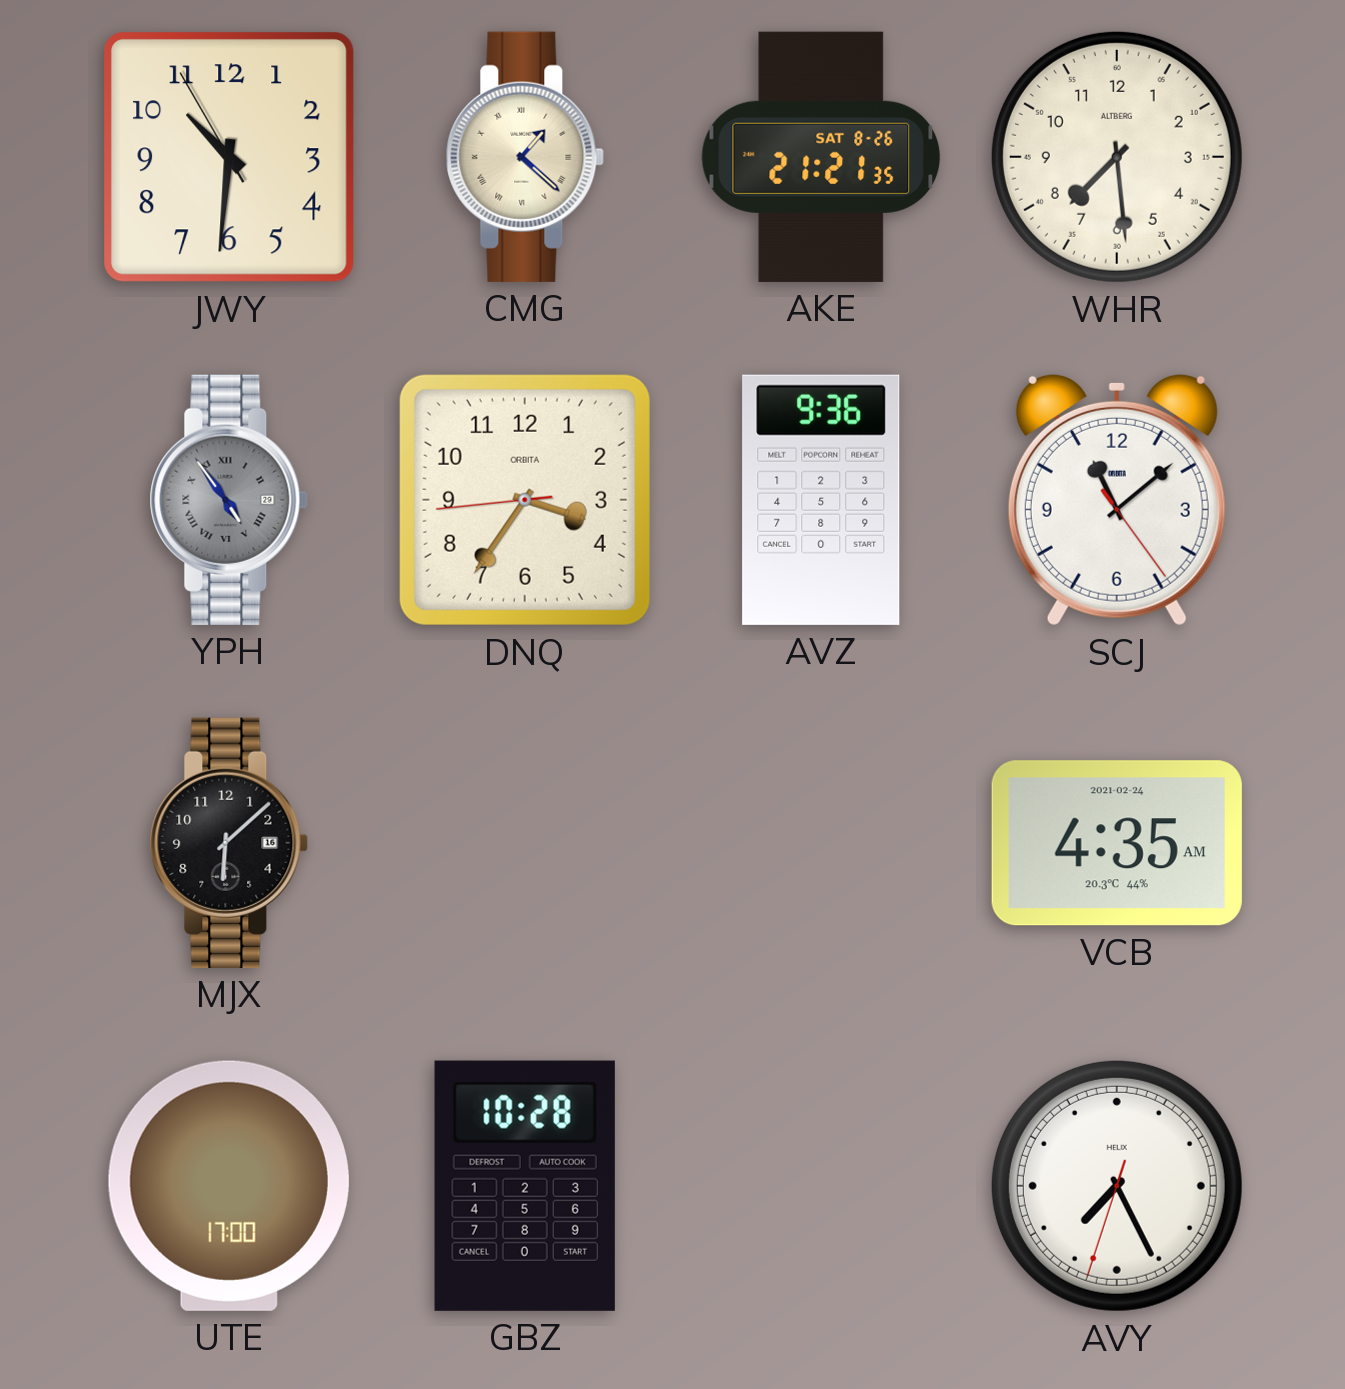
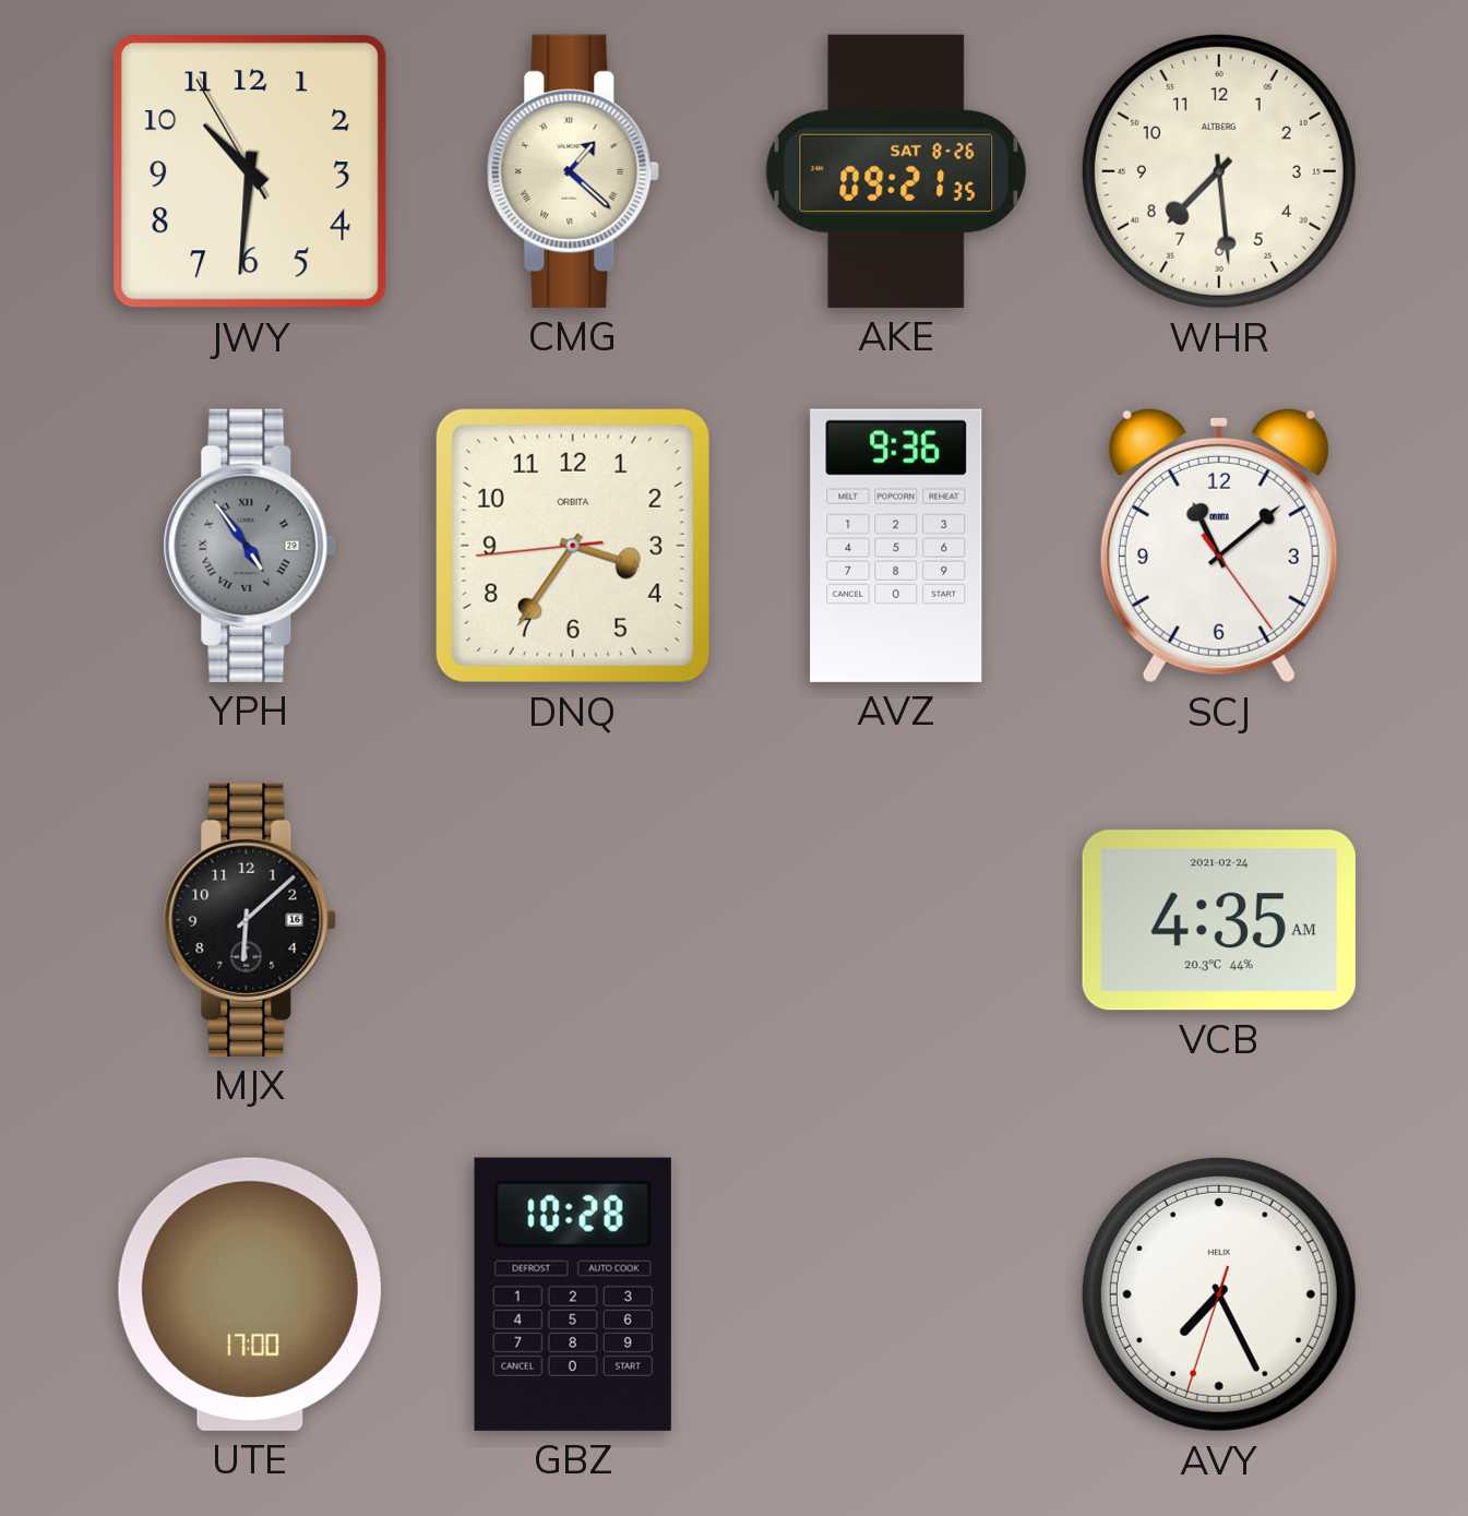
AKE: 21:21 -> 09:21
